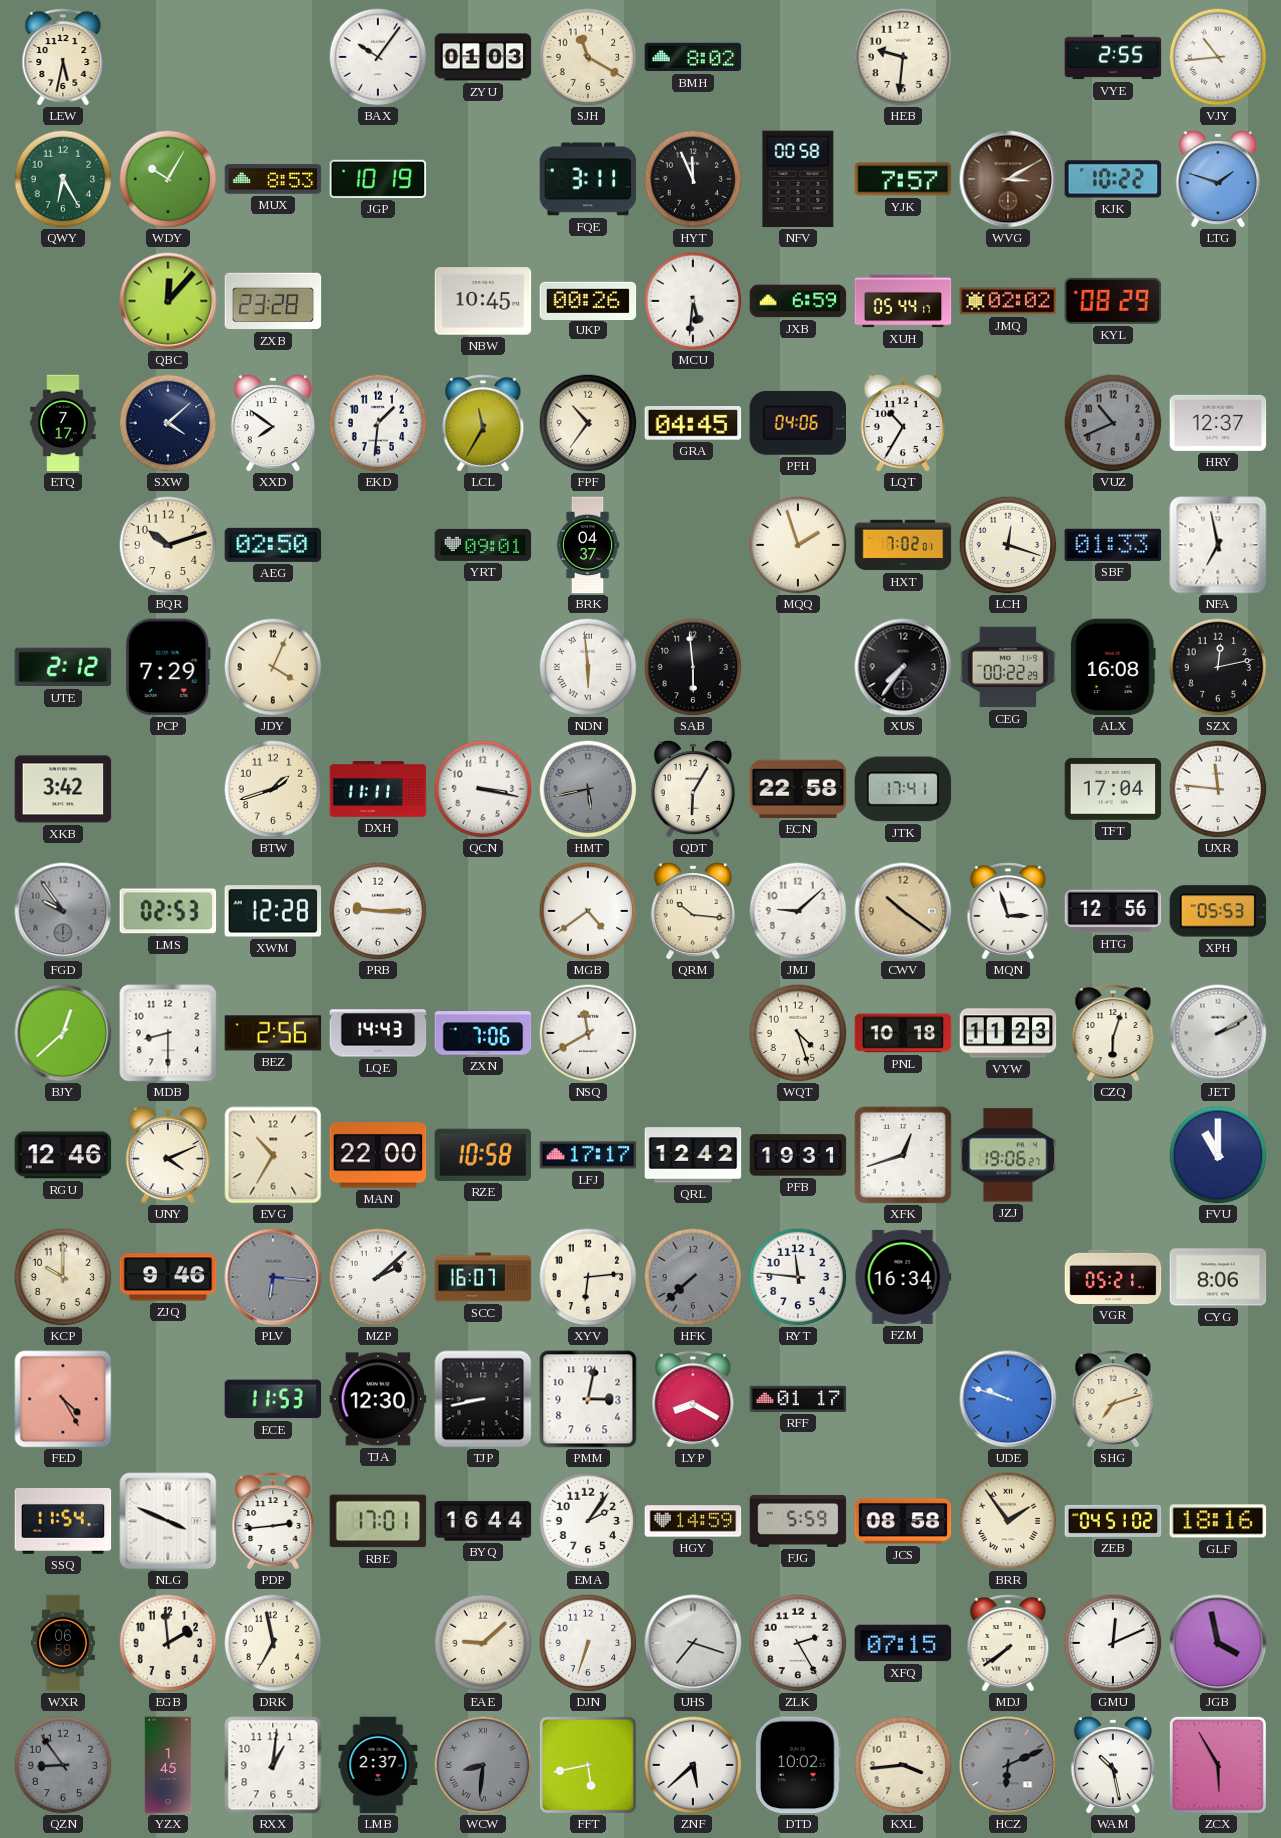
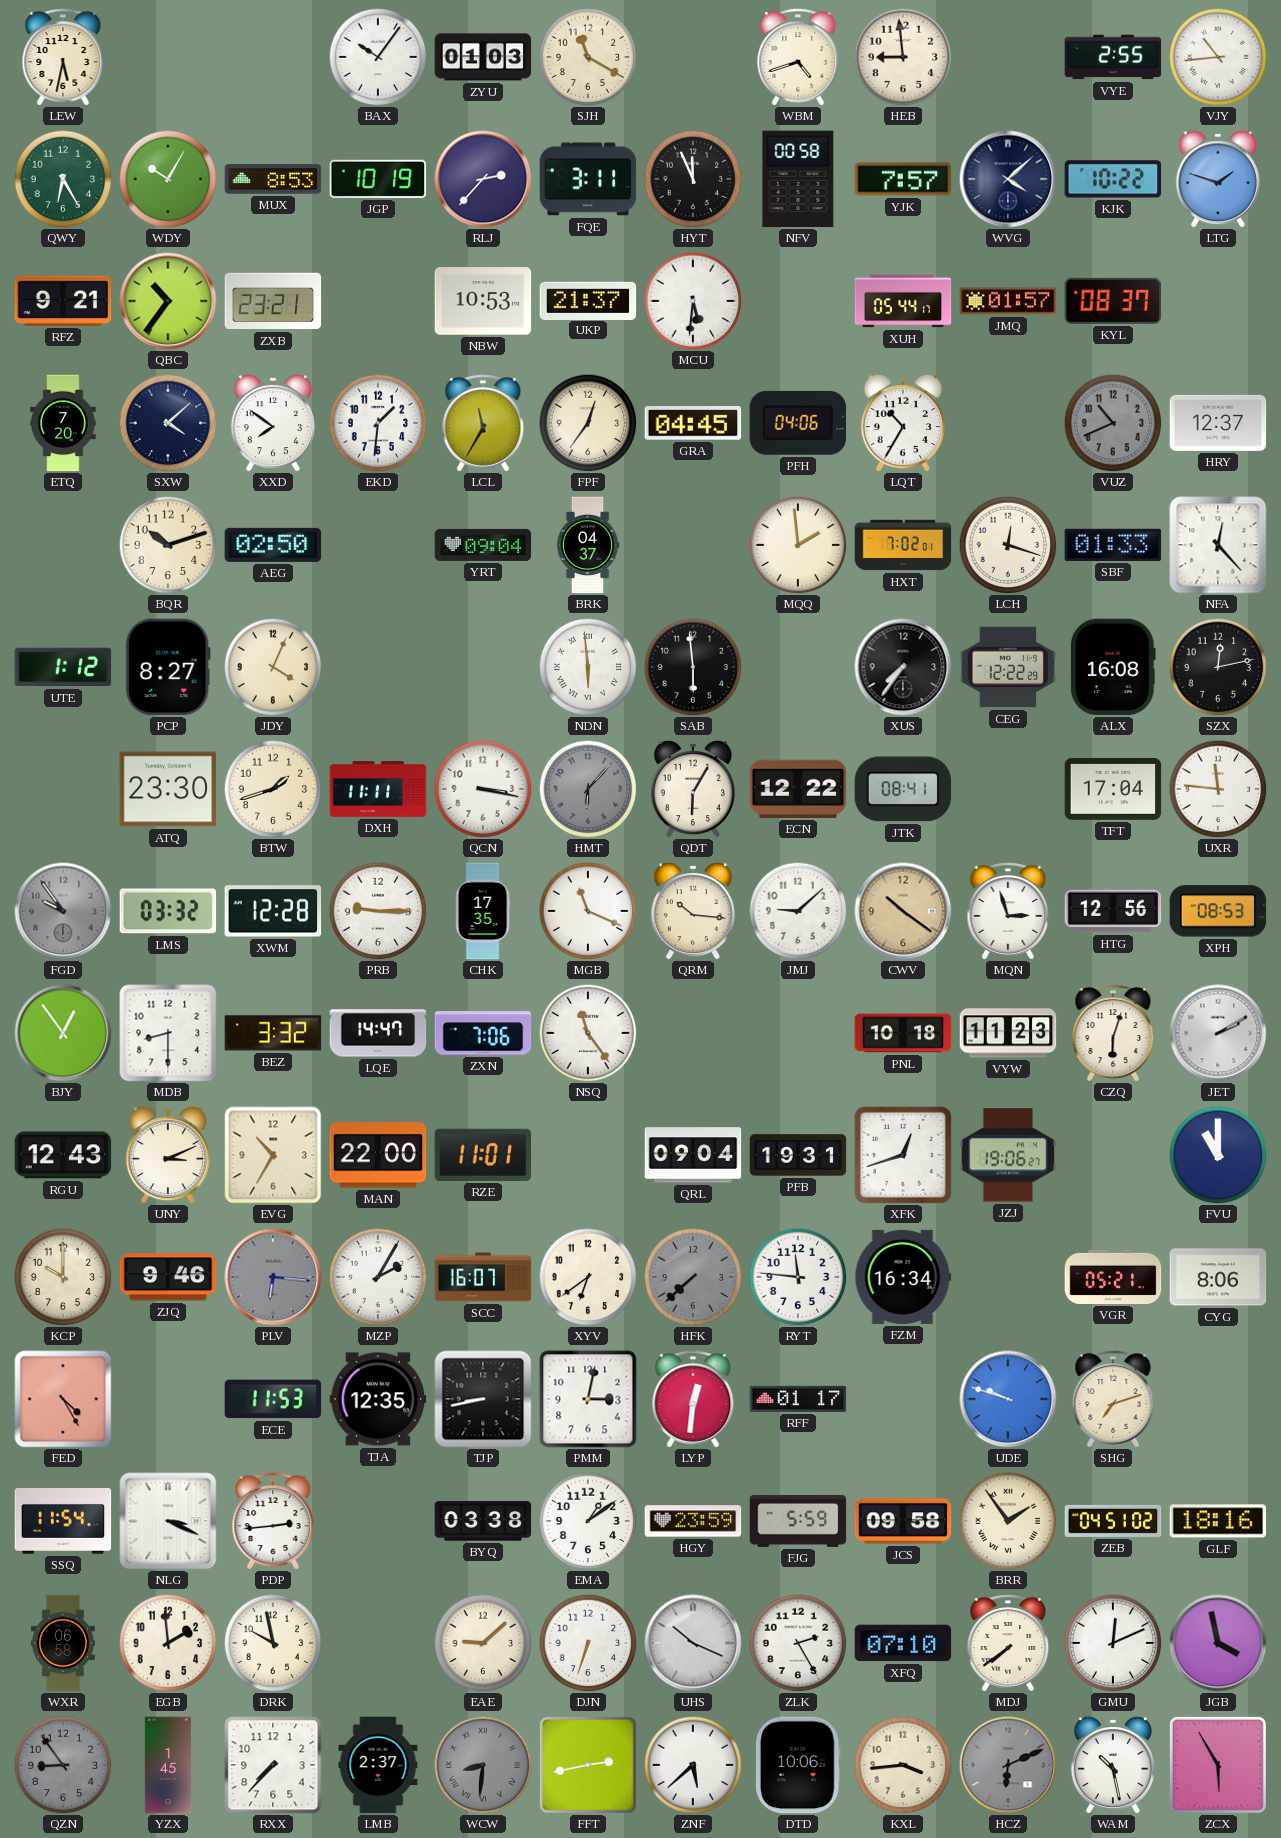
BMH: 8:02 -> none
WBM: none -> 4:42
HEB: 9:31 -> 8:59
RLJ: none -> 2:37
WVG: 3:10 -> 4:08
WVG dial: brown -> navy
RFZ: none -> 9:21
QBC: 12:07 -> 10:36
ZXB: 23:28 -> 23:21
NBW: 10:45 -> 10:53
UKP: 00:26 -> 21:37
JXB: 6:59 -> none
JMQ: 02:02 -> 01:57
KYL: 08:29 -> 08:37
ETQ: 7:17 -> 7:20
FPF: 10:36 -> 12:36
YRT: 09:01 -> 09:04
MQQ: 1:57 -> 1:59
NFA: 6:58 -> 12:23
UTE: 2:12 -> 1:12
PCP: 7:29 -> 8:27
CEG: 00:22 -> 12:22
XKB: 3:42 -> none
ATQ: none -> 23:30
HMT: 5:43 -> 6:07
ECN: 22:58 -> 12:22
JTK: 17:41 -> 08:41
LMS: 02:53 -> 03:32
CHK: none -> 17:35
MGB: 4:39 -> 11:19
XPH: 05:53 -> 08:53
BJY: 12:38 -> 12:54
BEZ: 2:56 -> 3:32
LQE: 14:43 -> 14:47
NSQ: 11:40 -> 11:24
WQT: 4:27 -> none
RGU: 12:46 -> 12:43
UNY: 4:11 -> 3:11
RZE: 10:58 -> 11:01
LFJ: 17:17 -> none
QRL: 12:42 -> 09:04
MZP: 2:08 -> 2:05
XYV: 6:14 -> 6:39
TJA: 12:30 -> 12:35
LYP: 8:20 -> 12:31
NLG: 3:49 -> 3:19
RBE: 17:01 -> none
BYQ: 16:44 -> 03:38
EMA: 2:06 -> 1:09
HGY: 14:59 -> 23:59
JCS: 08:58 -> 09:58
DRK: 6:58 -> 9:58
UHS: 7:18 -> 10:19
XFQ: 07:15 -> 07:10
RXX: 1:01 -> 7:37
FFT: 5:43 -> 2:43
DTD: 10:02 -> 10:06
